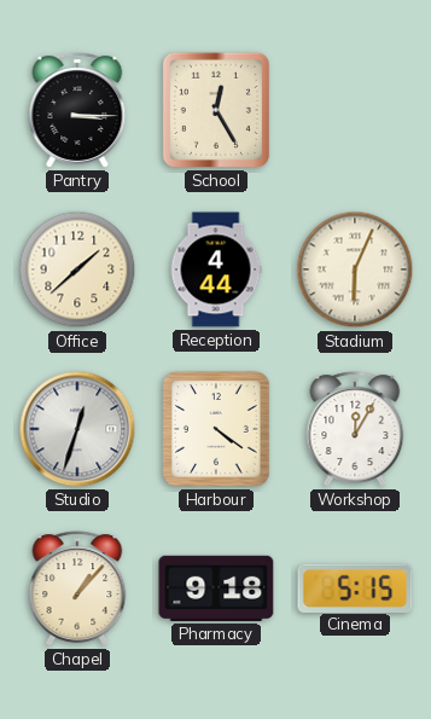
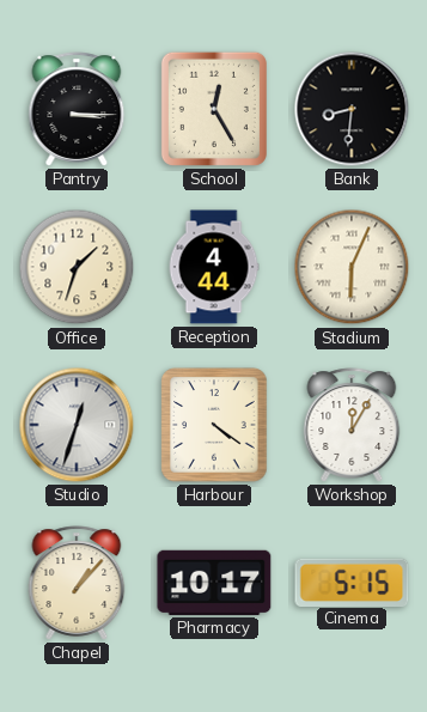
Bank: none -> 8:31
Office: 1:38 -> 1:33
Pharmacy: 9:18 -> 10:17
